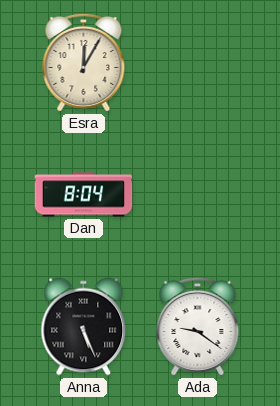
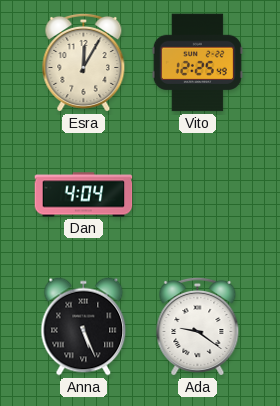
Vito: none -> 12:25
Dan: 8:04 -> 4:04
